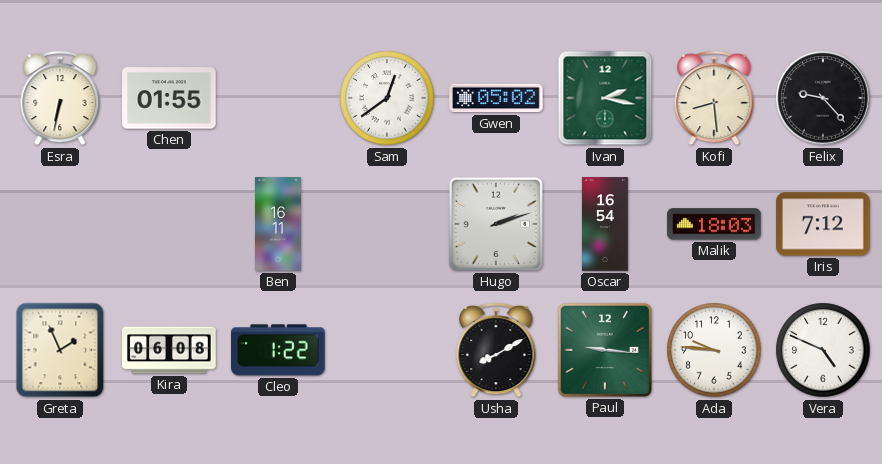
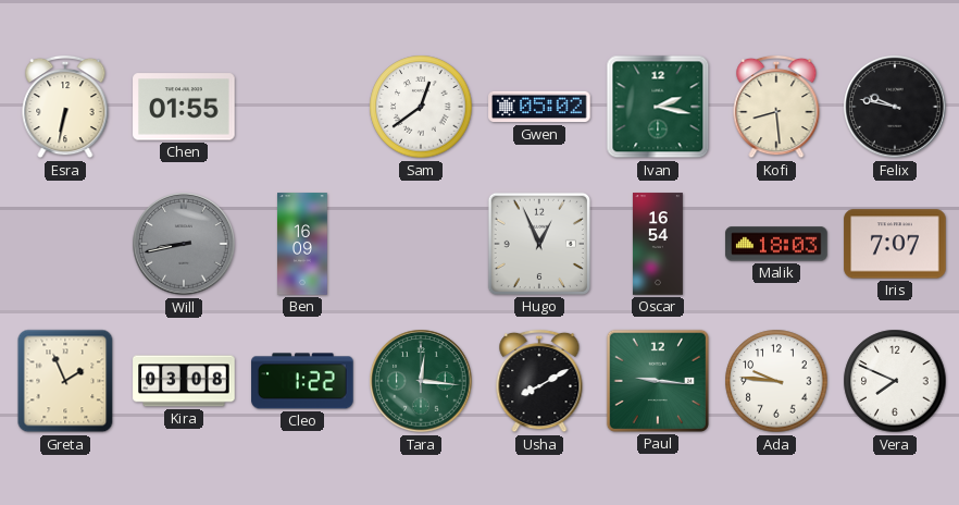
Felix: 9:23 -> 9:47
Will: none -> 8:43
Ben: 16:11 -> 16:09
Hugo: 2:12 -> 12:56
Iris: 7:12 -> 7:07
Kira: 06:08 -> 03:08
Tara: none -> 12:16
Vera: 4:49 -> 7:49
